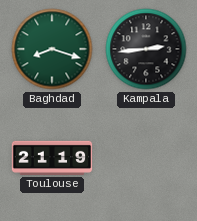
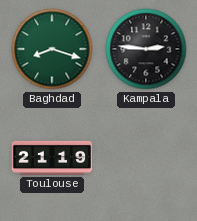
Kampala: 2:44 -> 2:46
